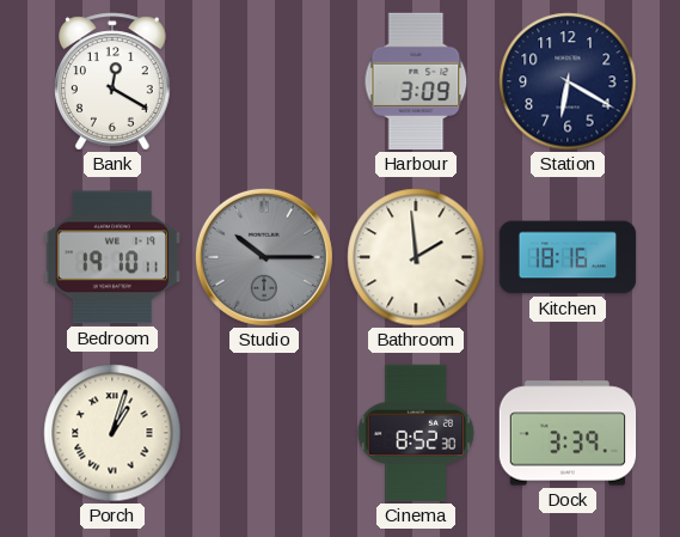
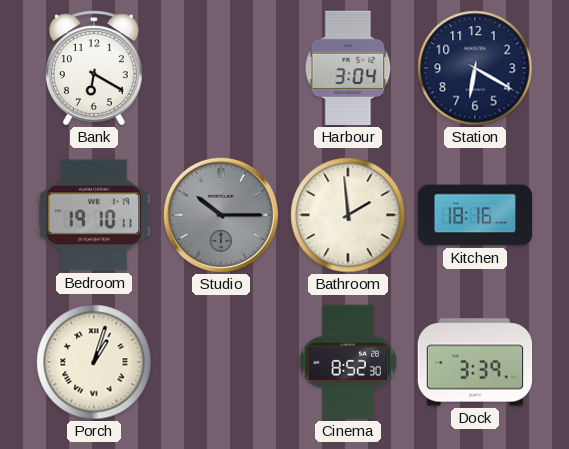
Bank: 12:20 -> 6:20
Harbour: 3:09 -> 3:04
